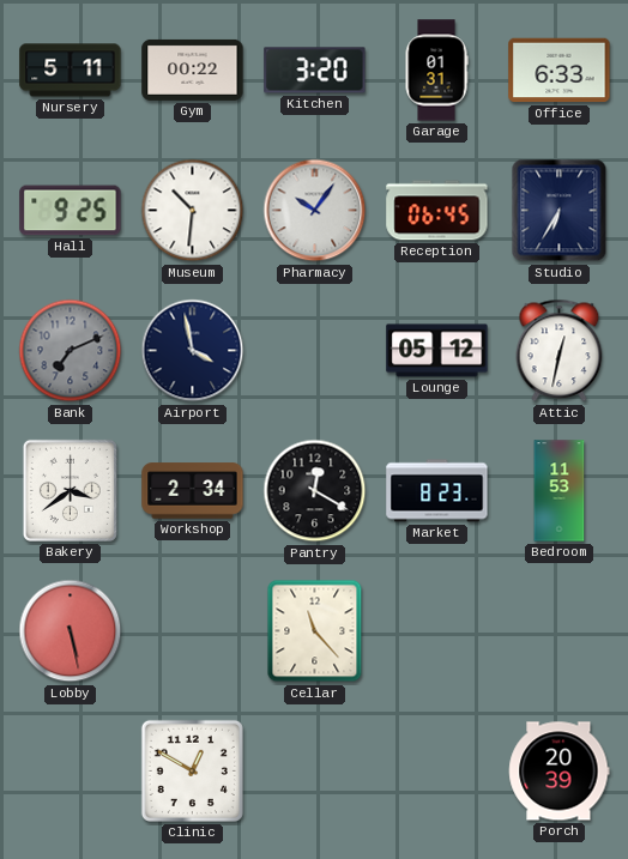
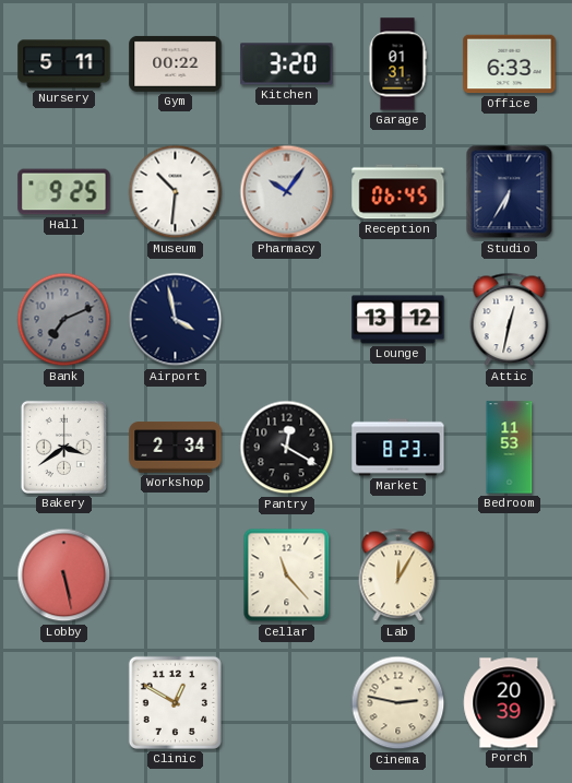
Lounge: 05:12 -> 13:12
Lab: none -> 12:05
Cinema: none -> 2:47
